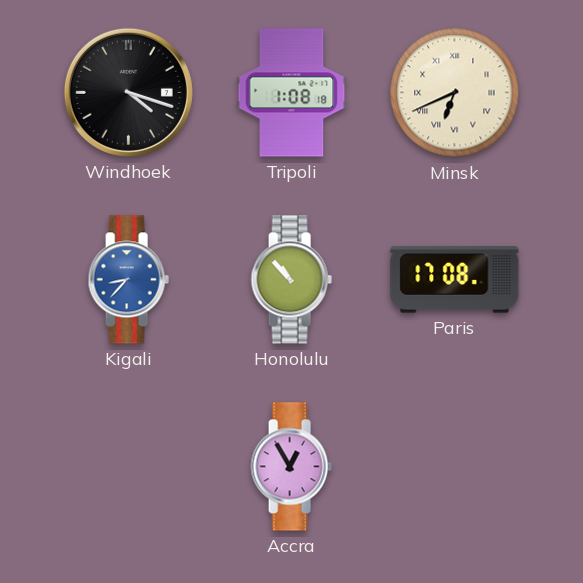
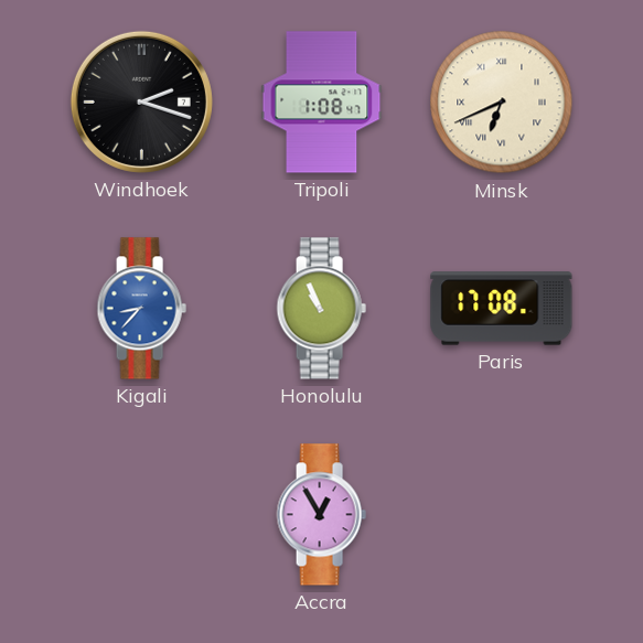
Windhoek: 4:18 -> 2:18
Tripoli: 1:08:18 -> 1:08:47
Honolulu: 10:53 -> 10:56
